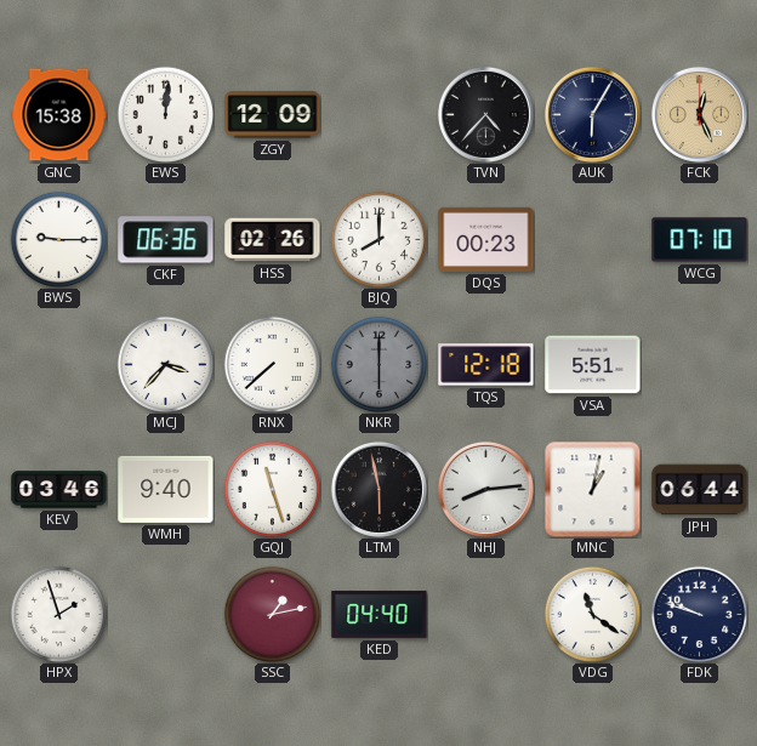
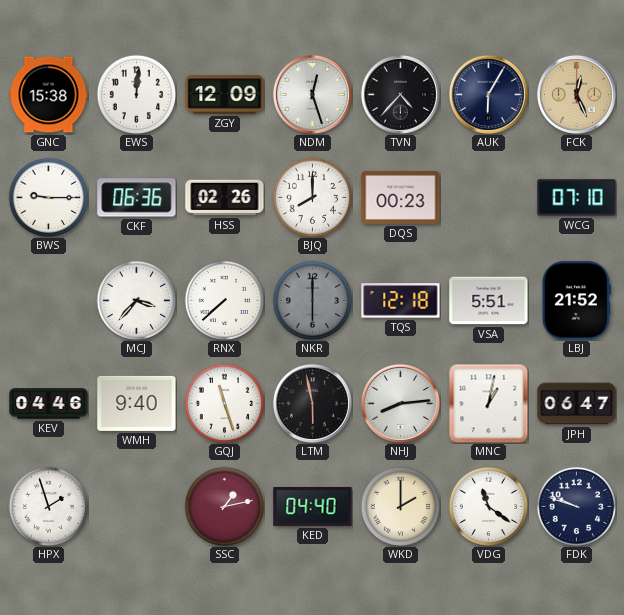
NDM: none -> 12:27
LBJ: none -> 21:52
KEV: 03:46 -> 04:46
JPH: 06:44 -> 06:47
WKD: none -> 2:00
